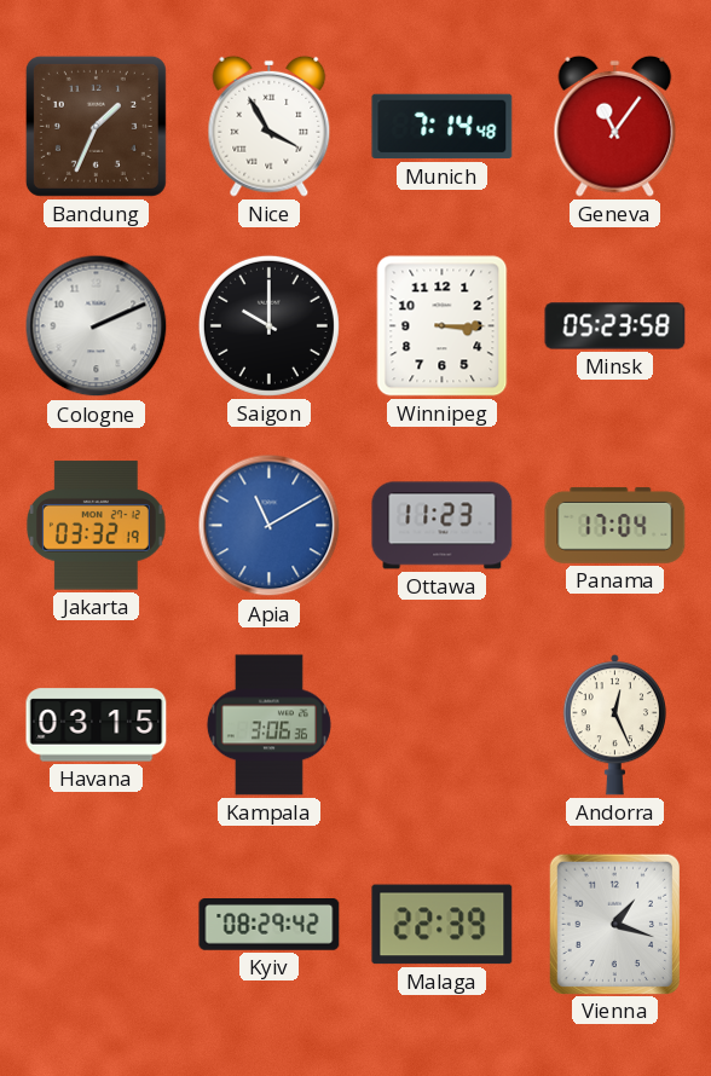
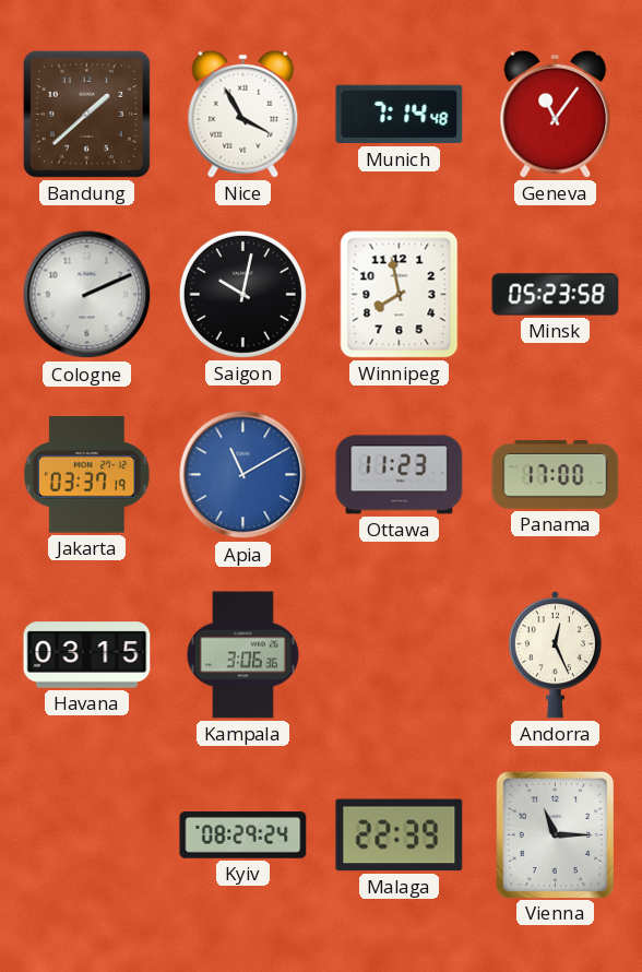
Bandung: 1:34 -> 1:38
Saigon: 10:00 -> 10:02
Winnipeg: 3:15 -> 7:58
Jakarta: 03:32 -> 03:37
Panama: 17:04 -> 17:00
Kyiv: 08:29:42 -> 08:29:24
Vienna: 1:18 -> 11:15
